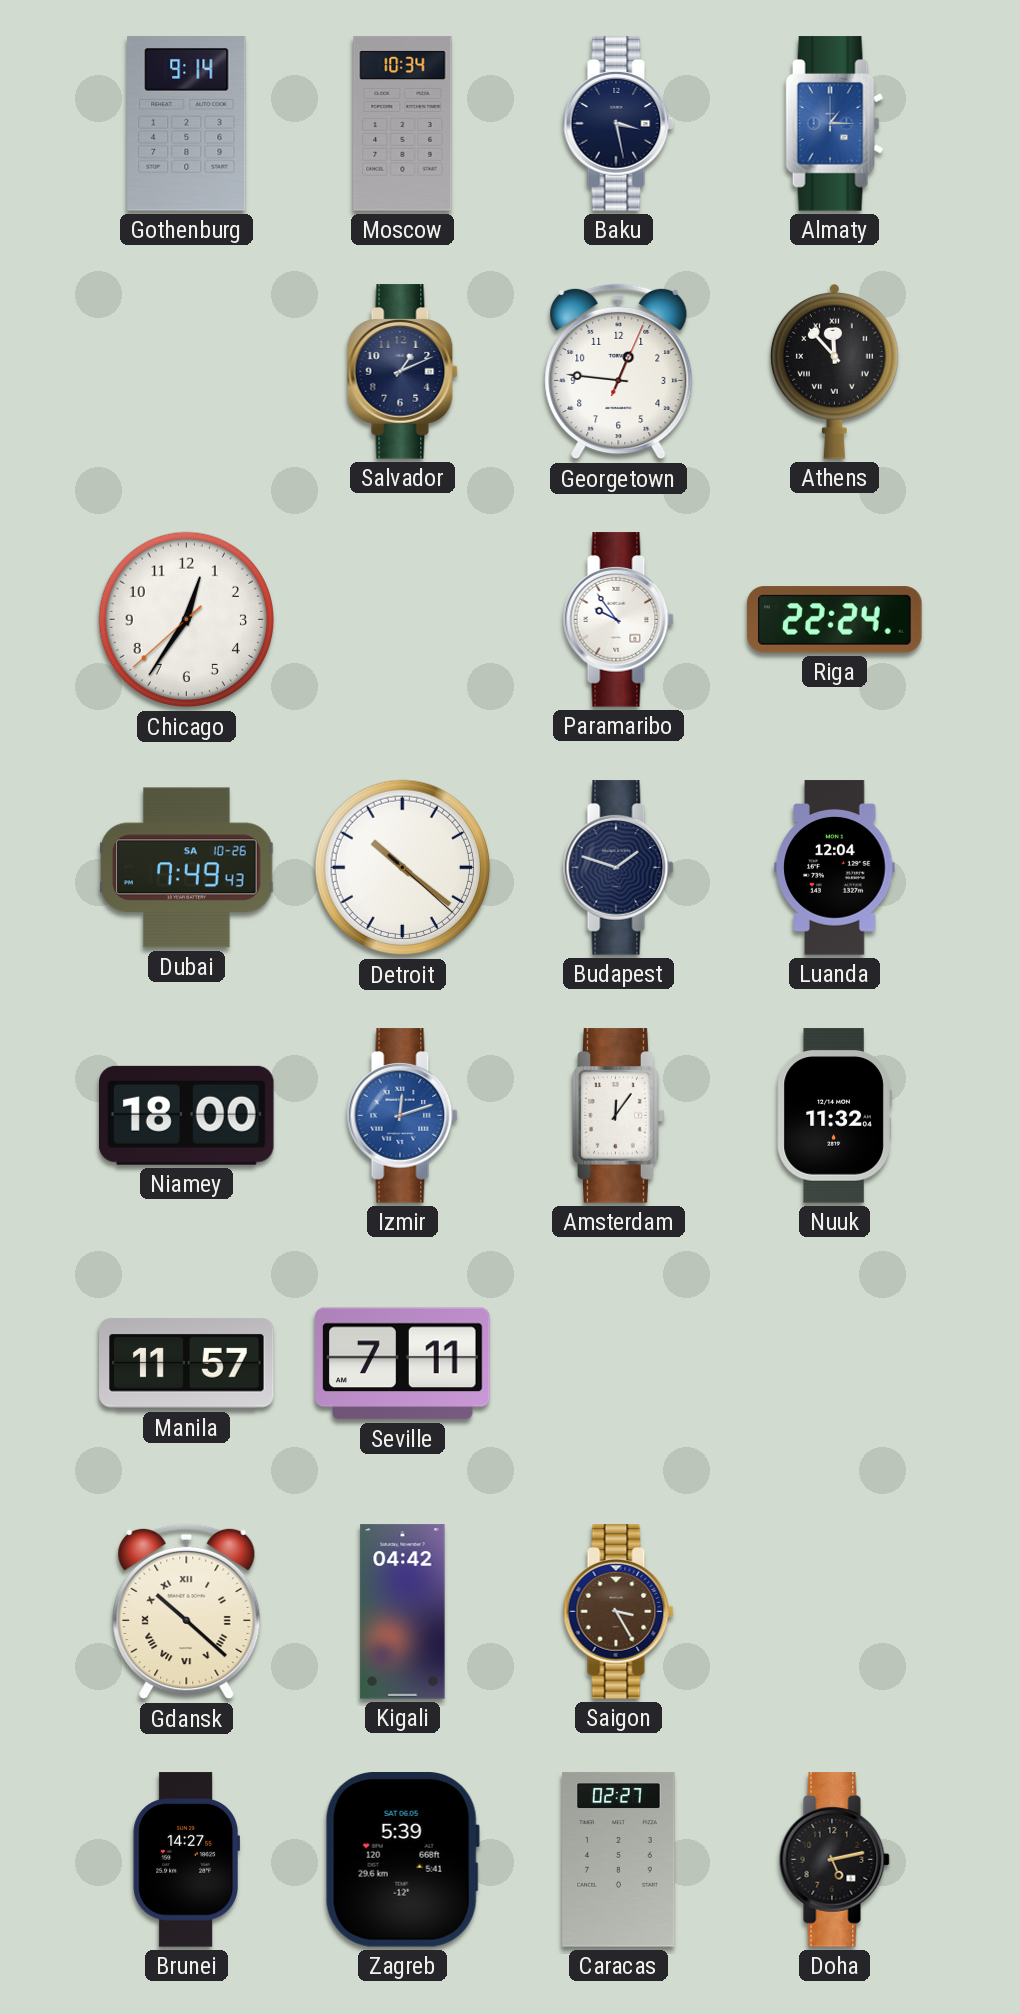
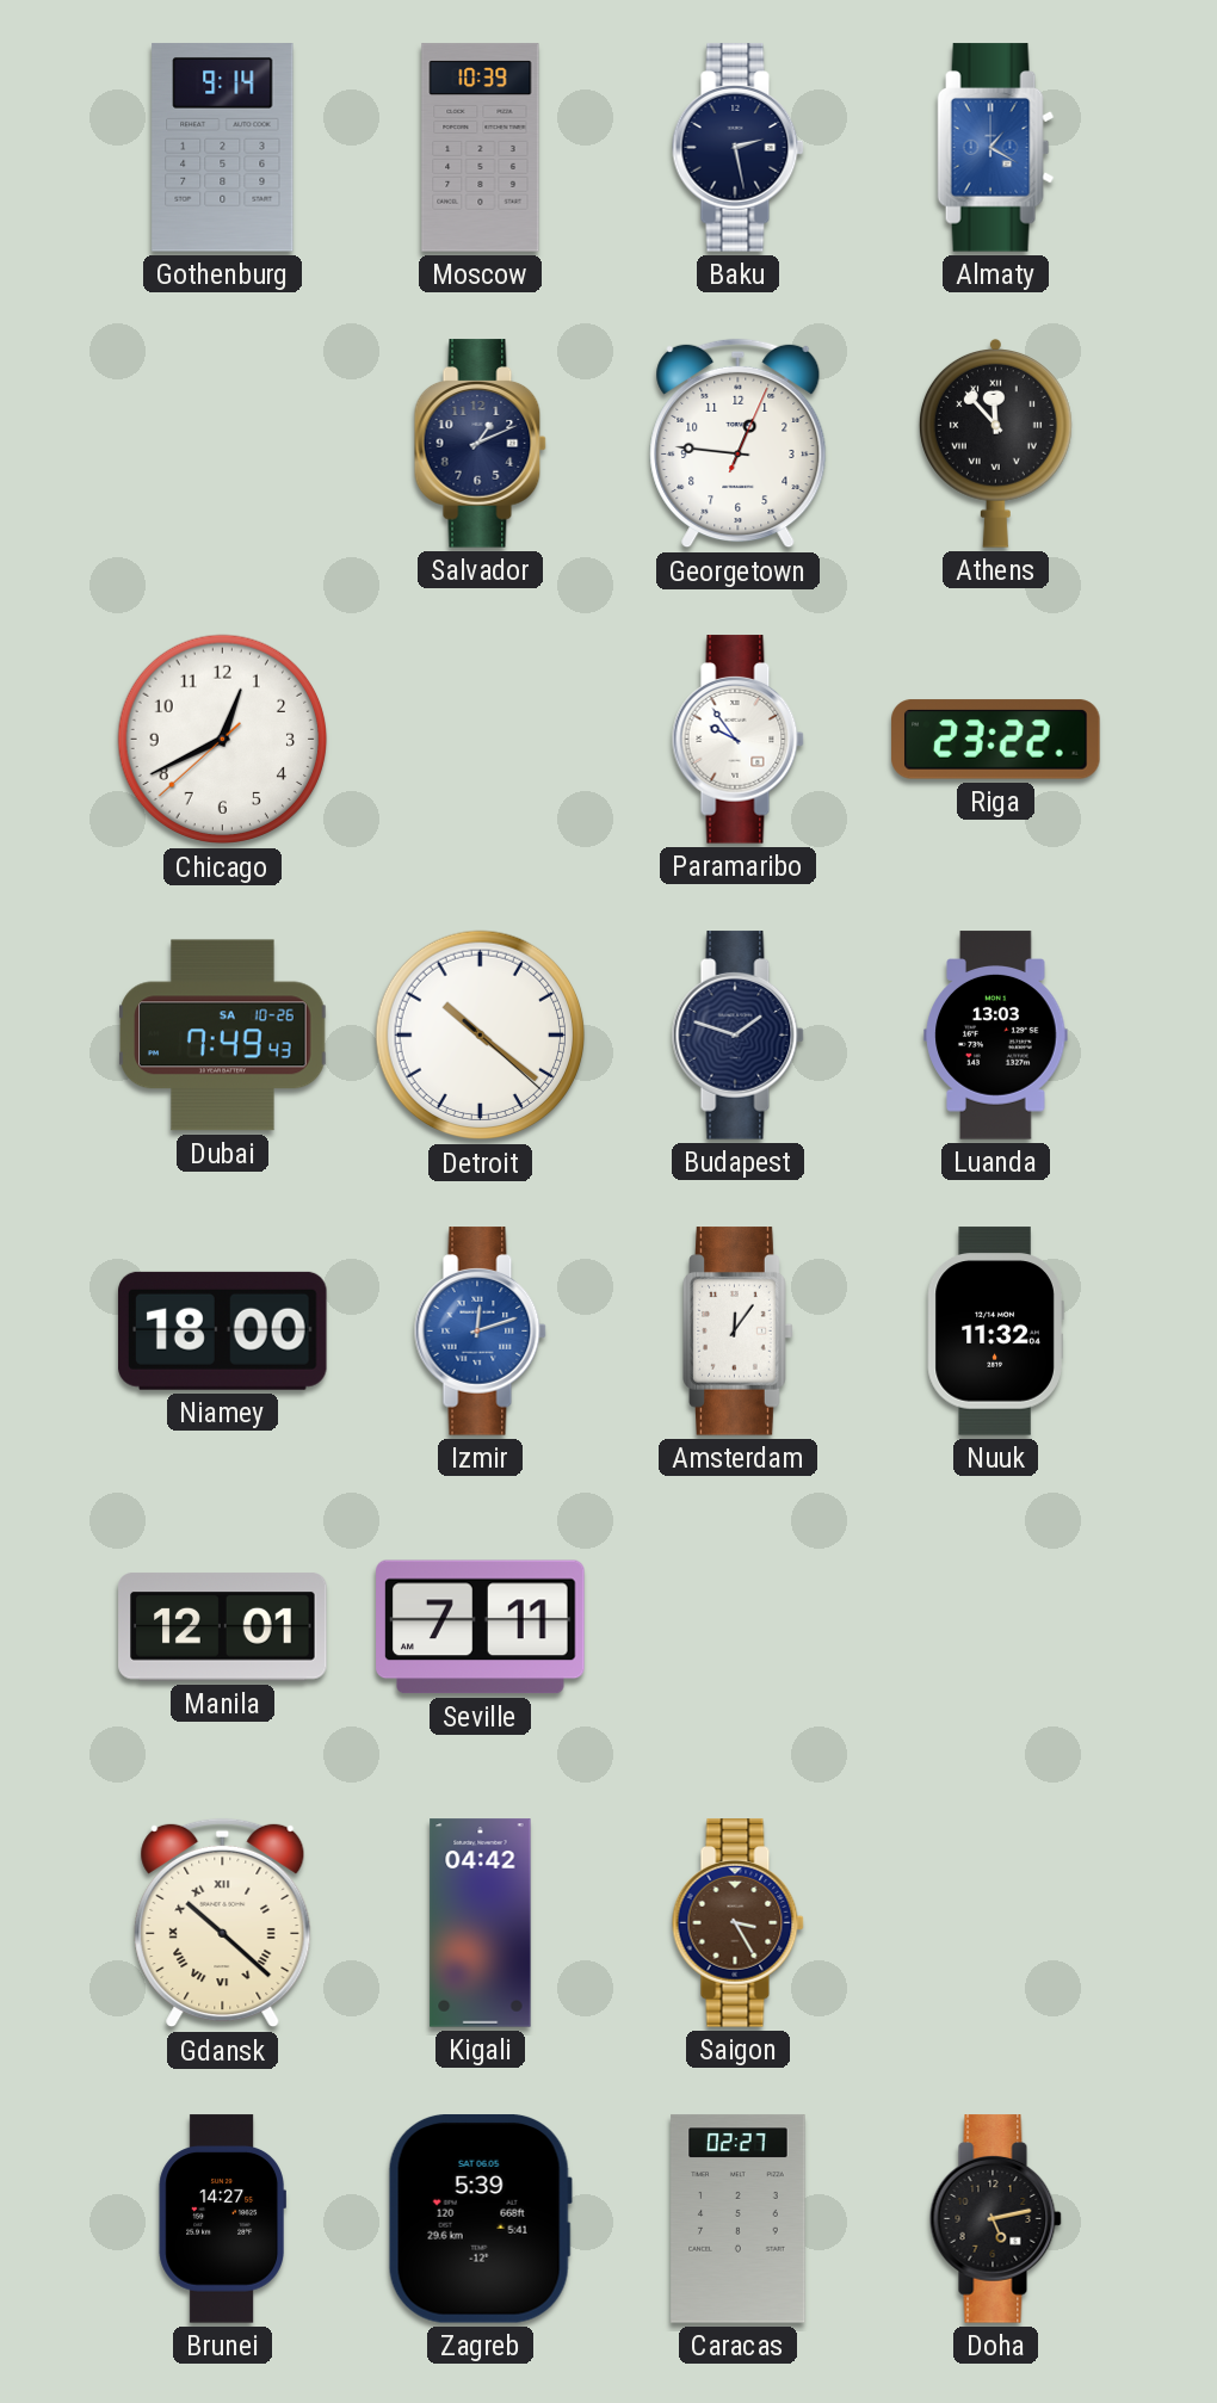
Moscow: 10:34 -> 10:39
Baku: 3:28 -> 2:28
Almaty: 1:15 -> 1:20
Chicago: 12:35 -> 12:40
Riga: 22:24 -> 23:22
Luanda: 12:04 -> 13:03
Manila: 11:57 -> 12:01
